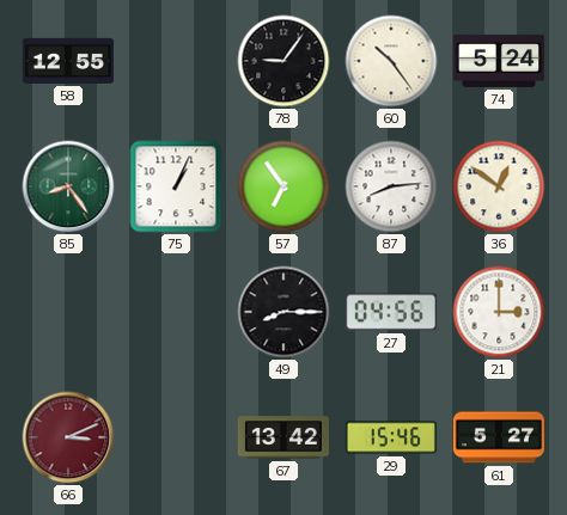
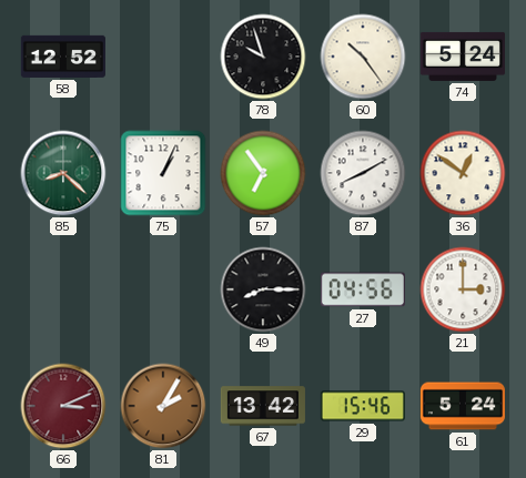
58: 12:55 -> 12:52
78: 9:06 -> 9:57
85: 8:24 -> 8:22
87: 8:14 -> 8:10
81: none -> 2:05
61: 5:27 -> 5:24
